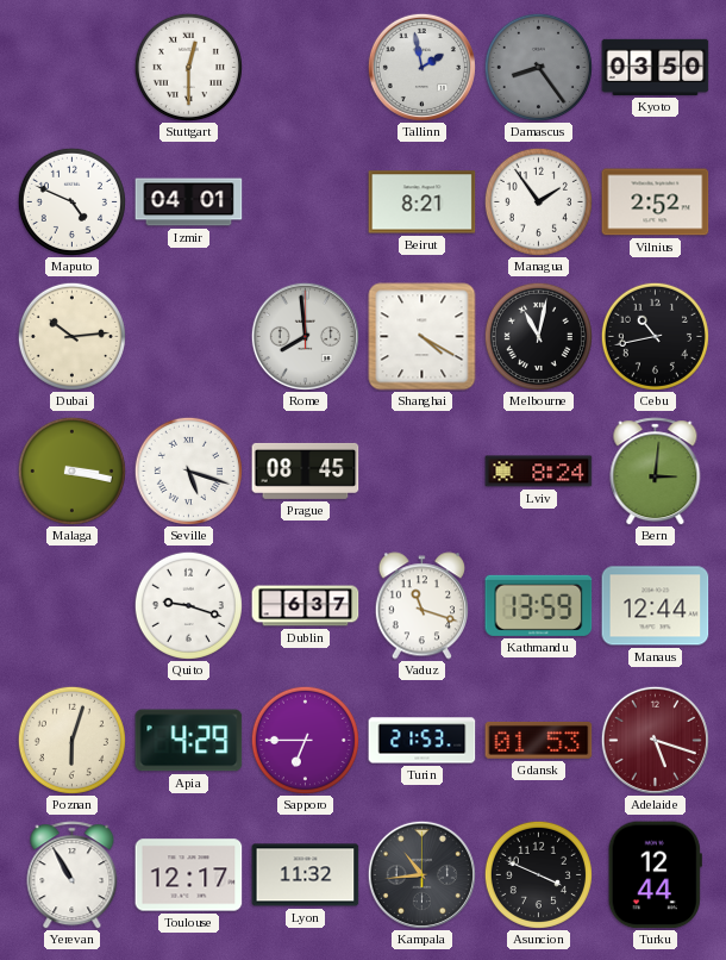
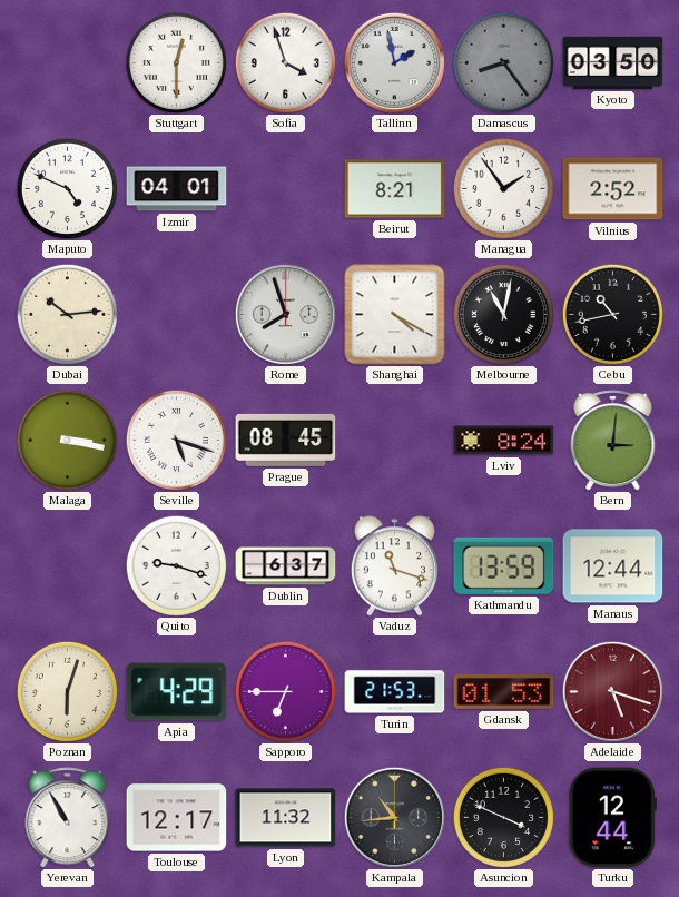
Sofia: none -> 3:57
Rome: 7:59 -> 7:57
